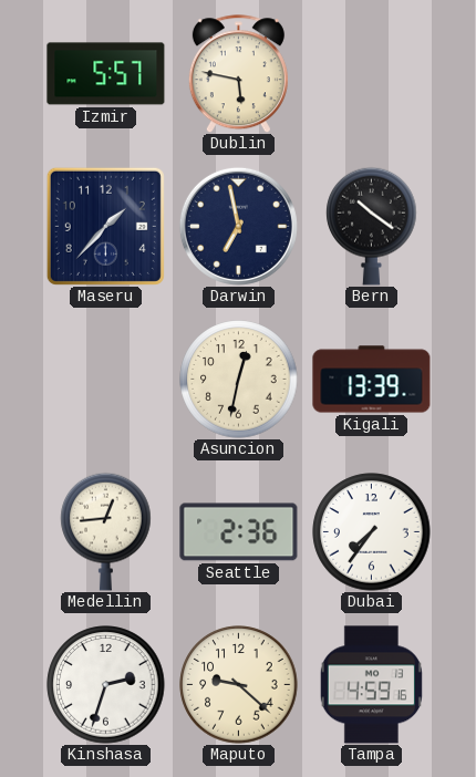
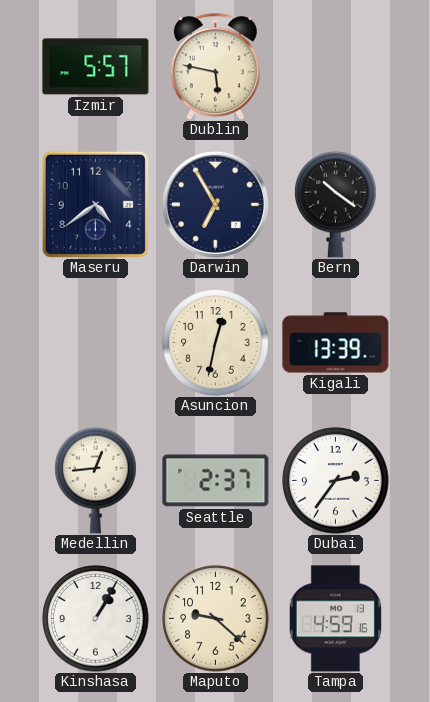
Maseru: 1:37 -> 4:39
Darwin: 6:58 -> 6:55
Seattle: 2:36 -> 2:37
Dubai: 7:36 -> 2:36
Kinshasa: 2:33 -> 1:05
